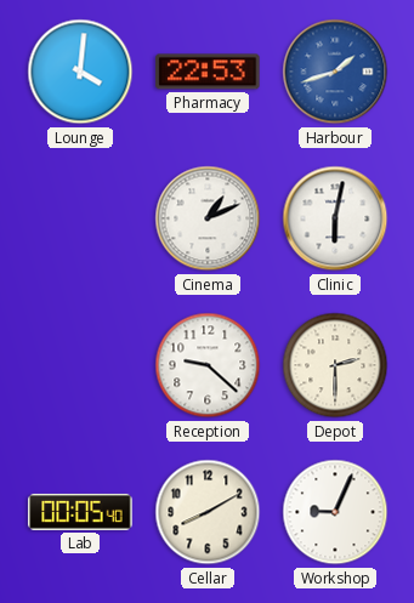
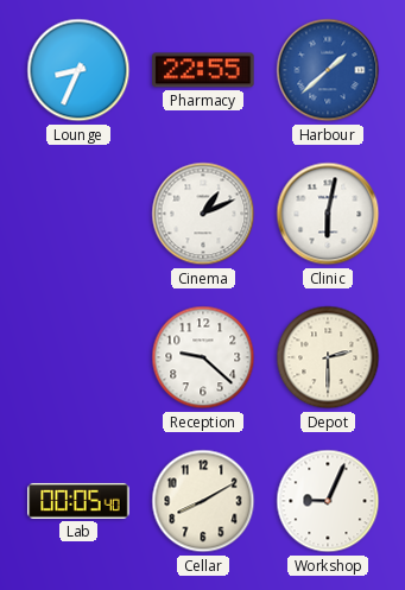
Lounge: 4:01 -> 8:34
Pharmacy: 22:53 -> 22:55
Harbour: 1:42 -> 1:38
